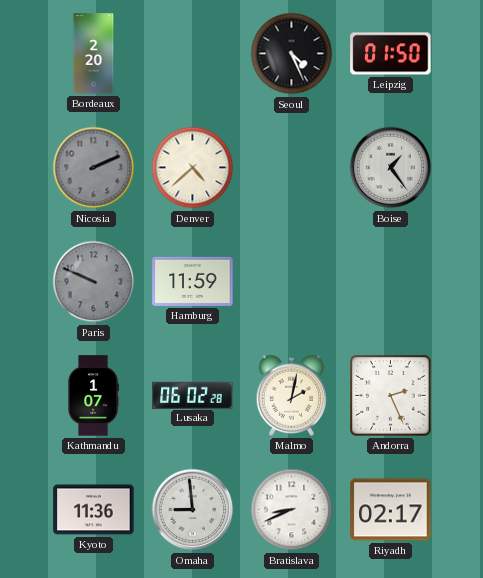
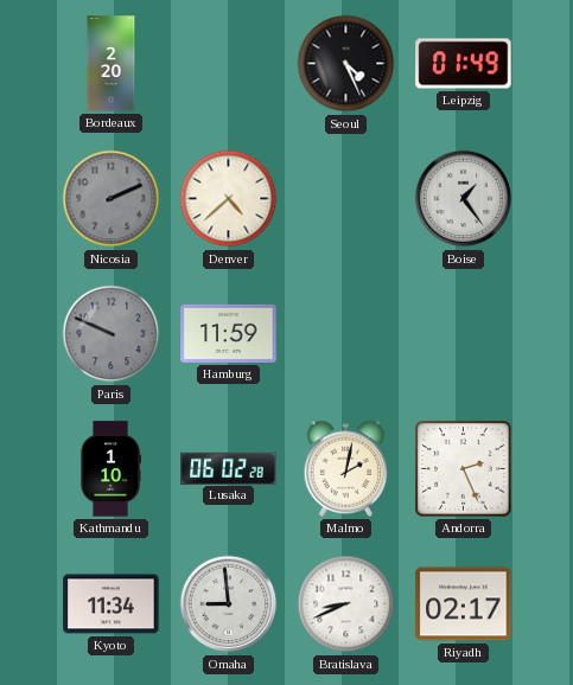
Leipzig: 01:50 -> 01:49
Kathmandu: 1:07 -> 1:10
Kyoto: 11:36 -> 11:34
